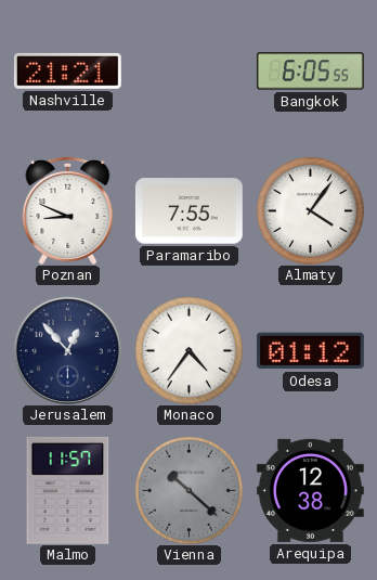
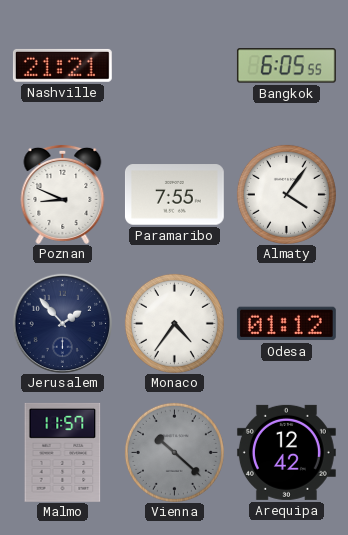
Jerusalem: 12:53 -> 1:53
Arequipa: 12:38 -> 12:42
